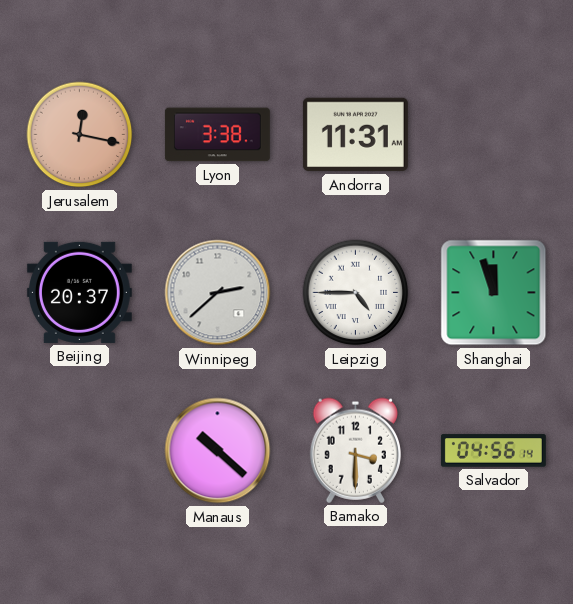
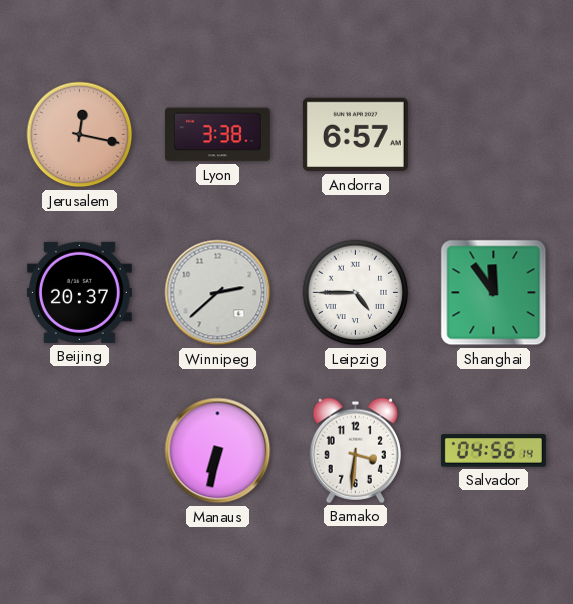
Andorra: 11:31 -> 6:57
Shanghai: 11:57 -> 11:54
Manaus: 10:22 -> 6:32
Bamako: 3:30 -> 3:31
